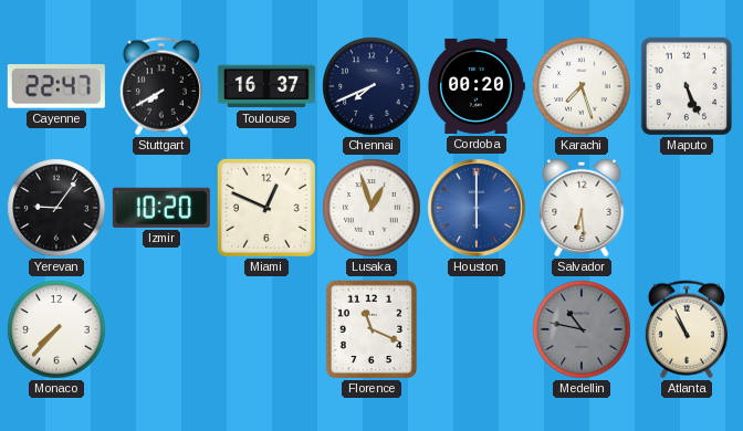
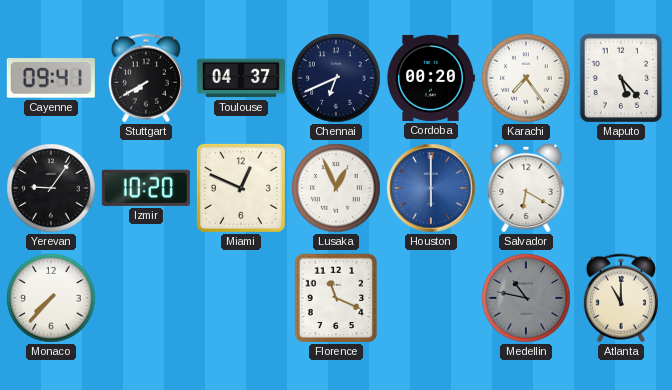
Cayenne: 22:47 -> 09:41
Toulouse: 16:37 -> 04:37
Chennai: 7:41 -> 6:41
Karachi: 7:27 -> 7:24
Maputo: 5:26 -> 5:23
Lusaka: 12:57 -> 12:56
Salvador: 6:29 -> 6:20
Atlanta: 10:56 -> 11:00
